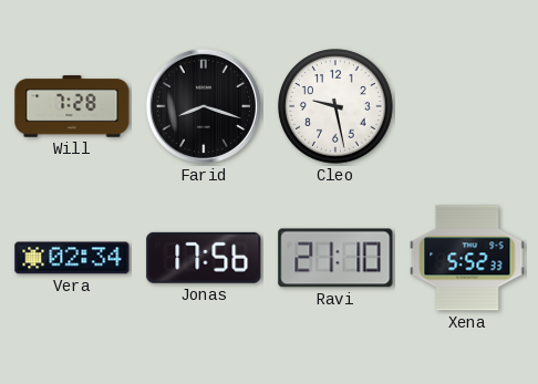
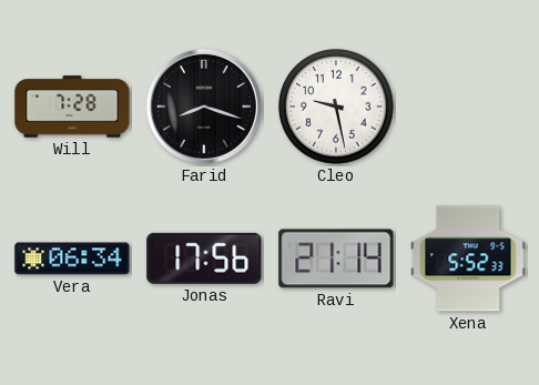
Vera: 02:34 -> 06:34
Ravi: 21:10 -> 21:14
